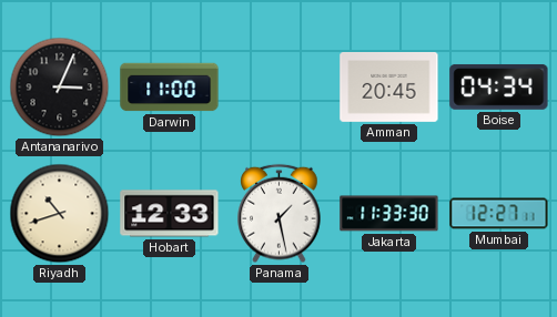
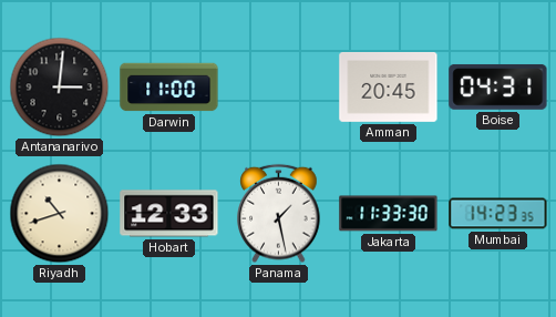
Antananarivo: 3:04 -> 3:01
Boise: 04:34 -> 04:31
Mumbai: 12:27 -> 14:23
